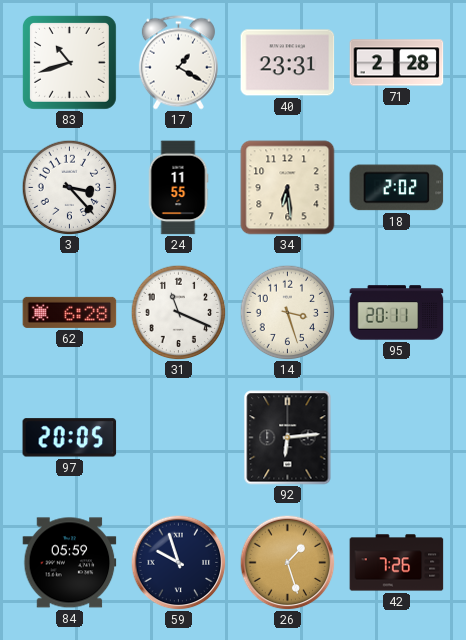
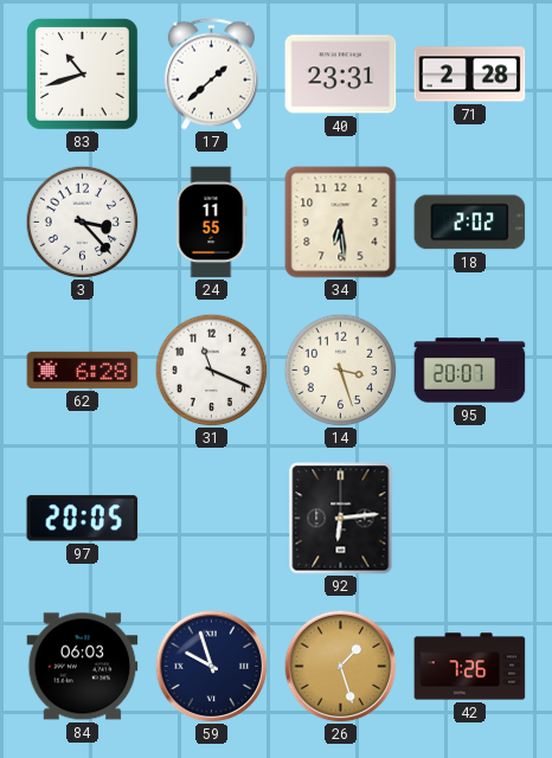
17: 1:20 -> 1:38
95: 20:11 -> 20:07
84: 05:59 -> 06:03
